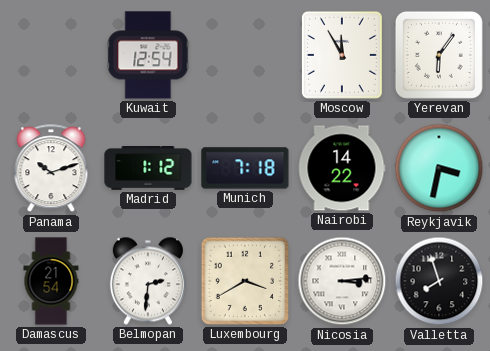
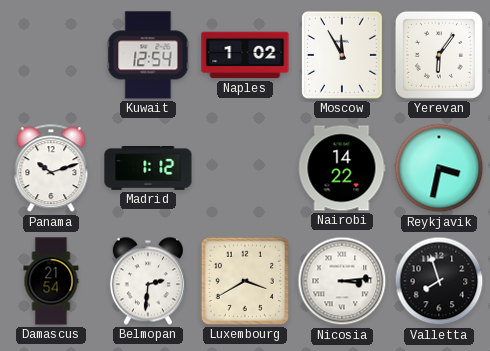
Naples: none -> 1:02
Munich: 7:18 -> none
